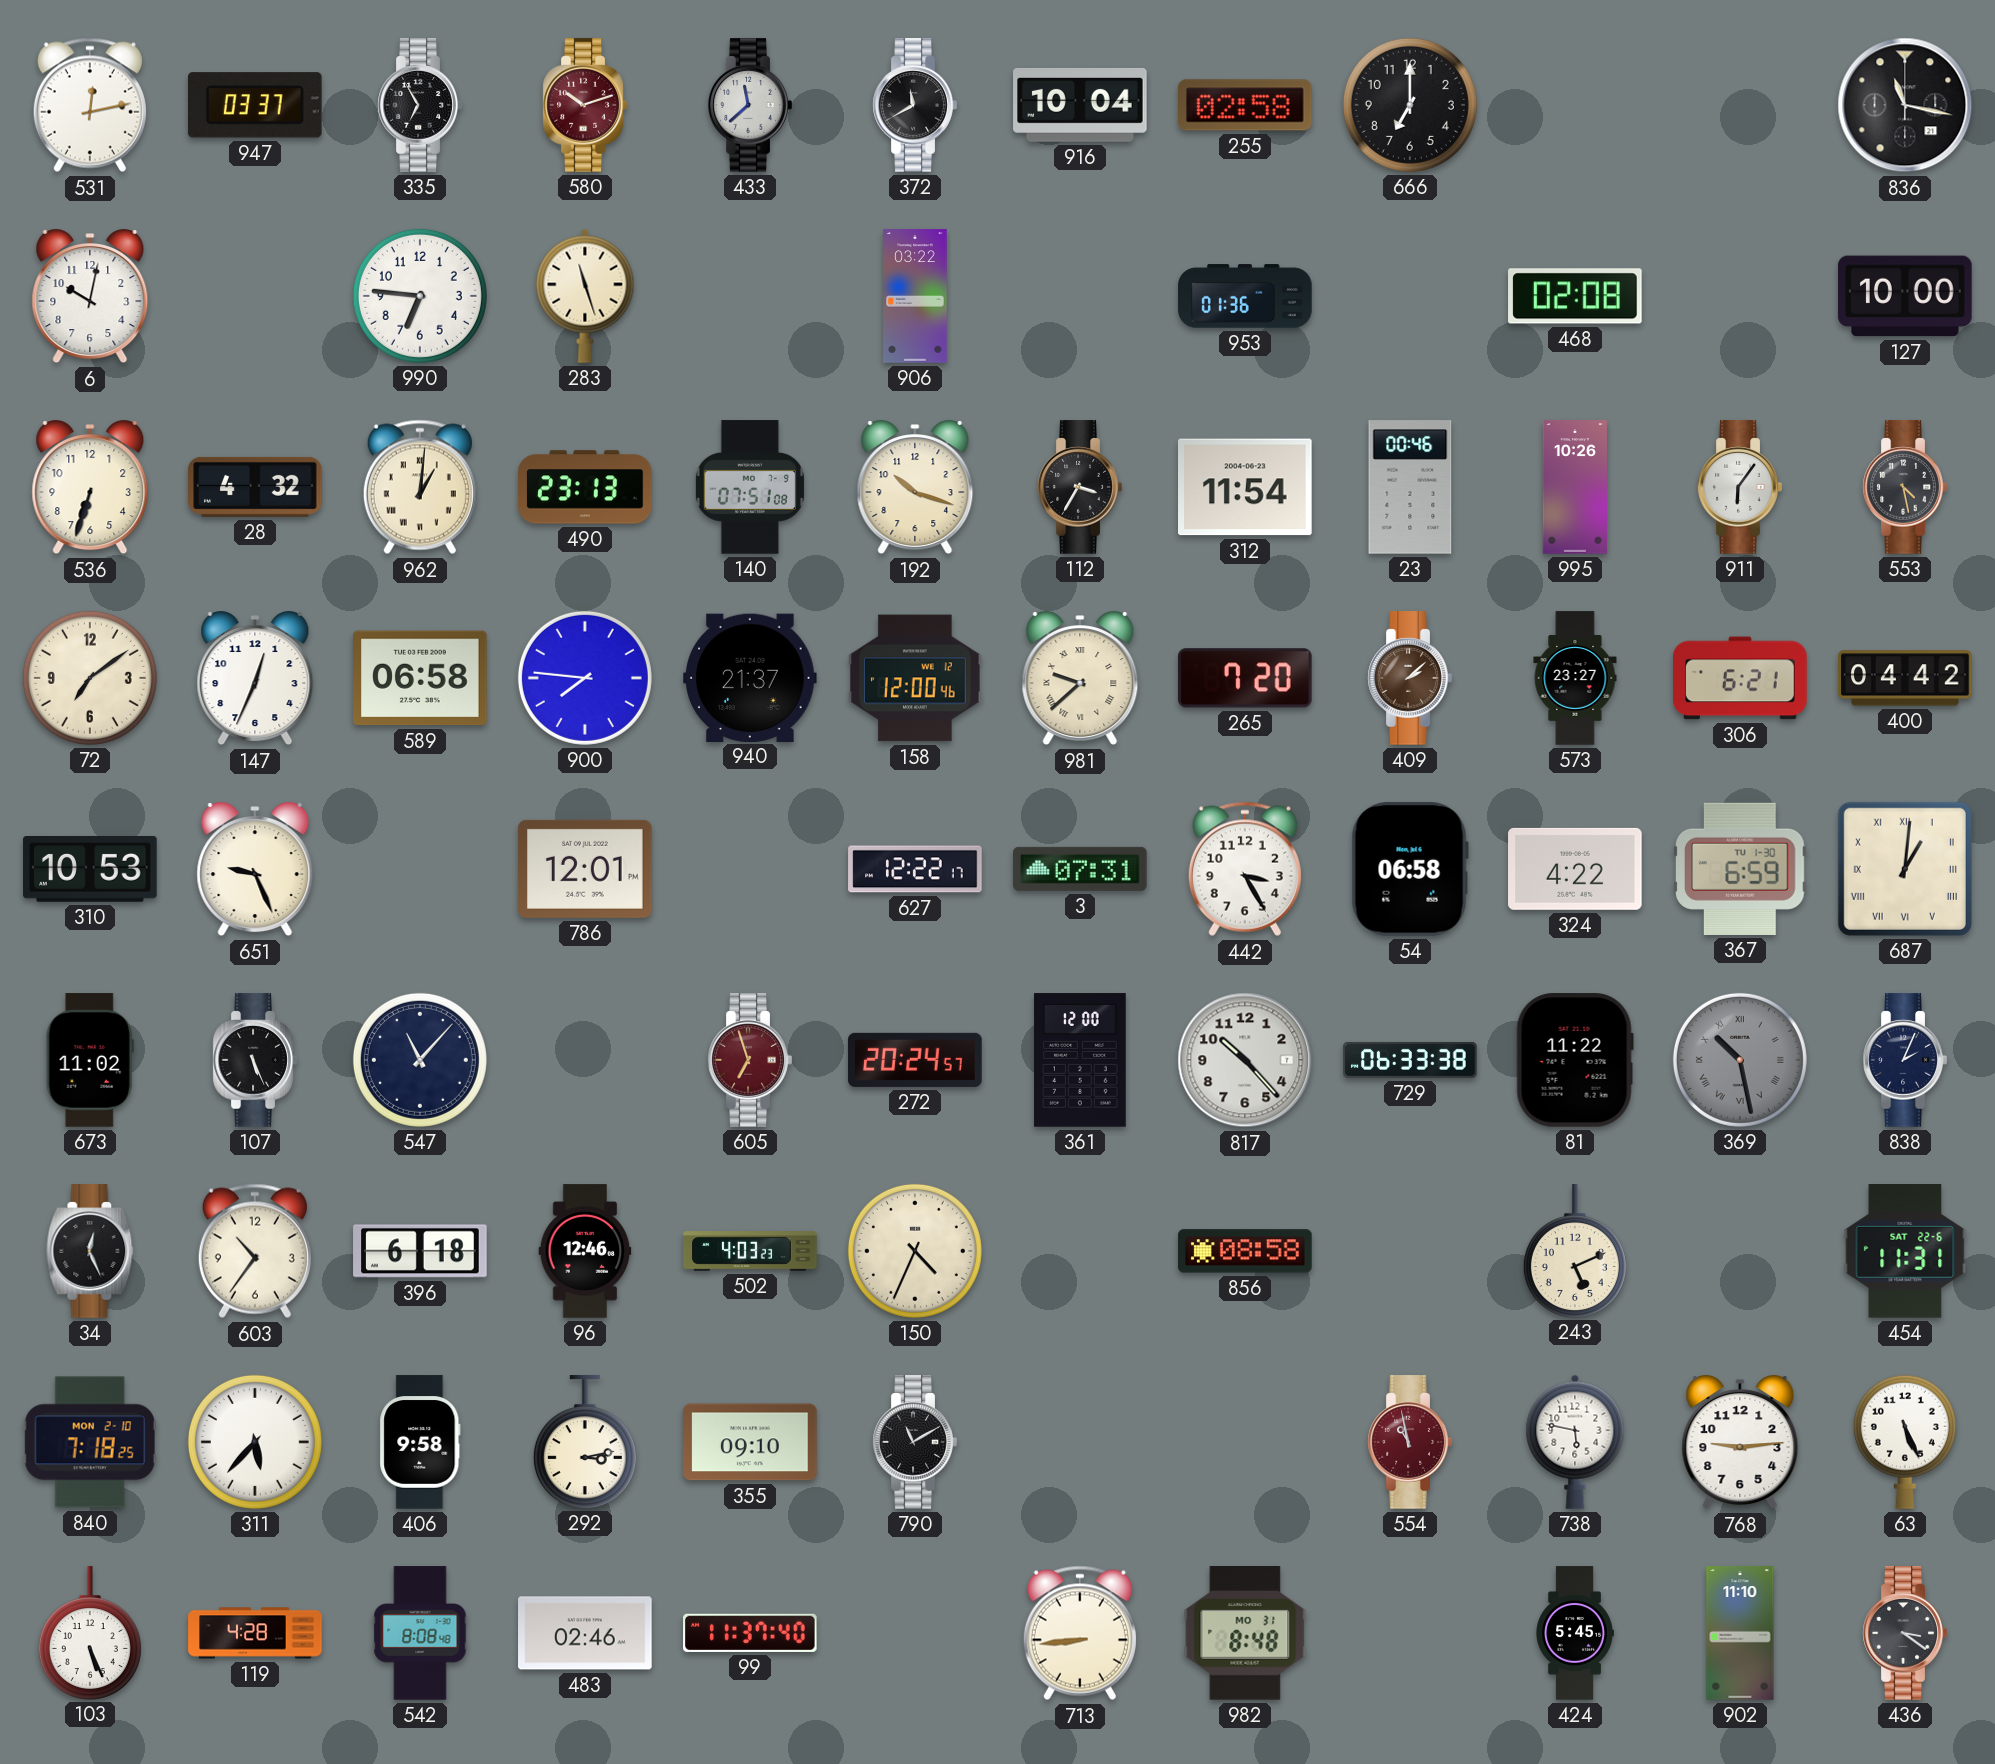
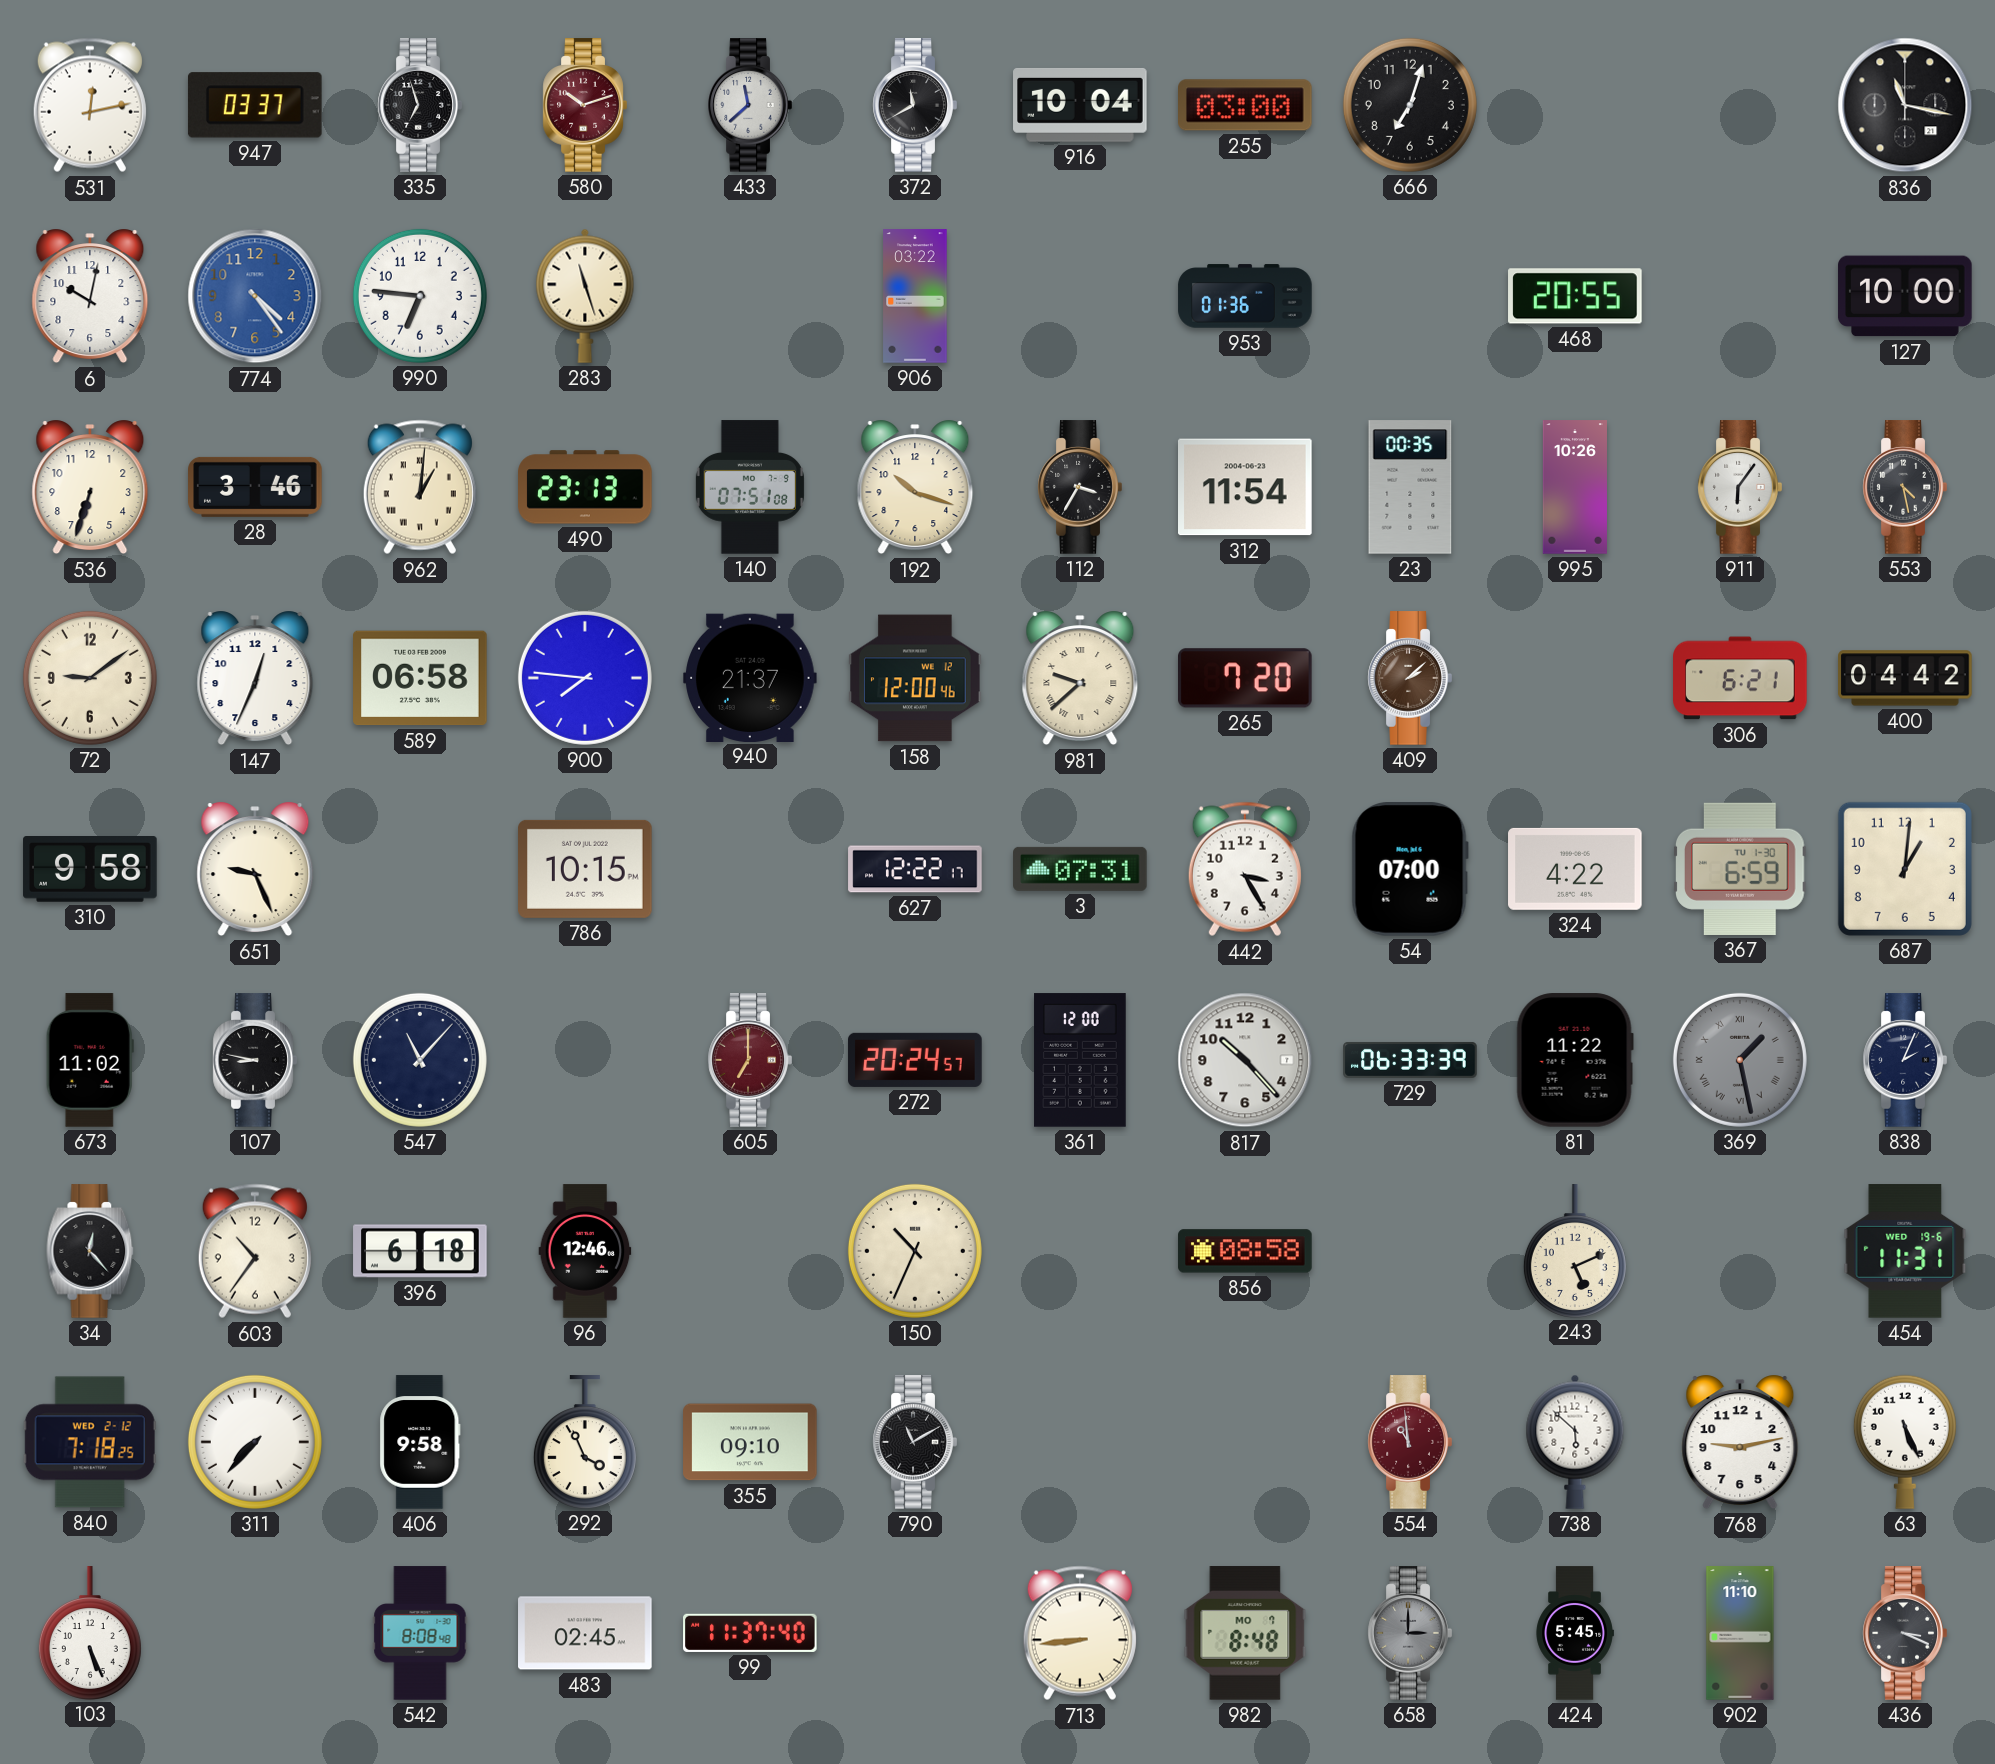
335: 6:55 -> 6:57
255: 02:58 -> 03:00
666: 7:00 -> 7:03
774: none -> 4:24
468: 02:08 -> 20:55
28: 4:32 -> 3:46
23: 00:46 -> 00:35
72: 7:09 -> 9:09
573: 23:27 -> none
310: 10:53 -> 9:58
786: 12:01 -> 10:15
54: 06:58 -> 07:00
687 numerals: Roman -> Arabic
107: 5:26 -> 8:47
605: 6:57 -> 7:00
729: 06:33:38 -> 06:33:39
369: 10:28 -> 1:28
34: 12:26 -> 12:23
502: 4:03 -> none
150: 4:34 -> 10:34
454 date: SAT 22-6 -> WED 19-6
840 date: MON 2-10 -> WED 2-12
311: 5:37 -> 7:37
292: 3:13 -> 3:56
554: 10:58 -> 10:59
738: 5:47 -> 5:52
768: 9:14 -> 9:13
119: 4:28 -> none
483: 02:46 -> 02:45
982 date: MO 31 -> MO 7
658: none -> 3:00
436: 3:21 -> 3:19
